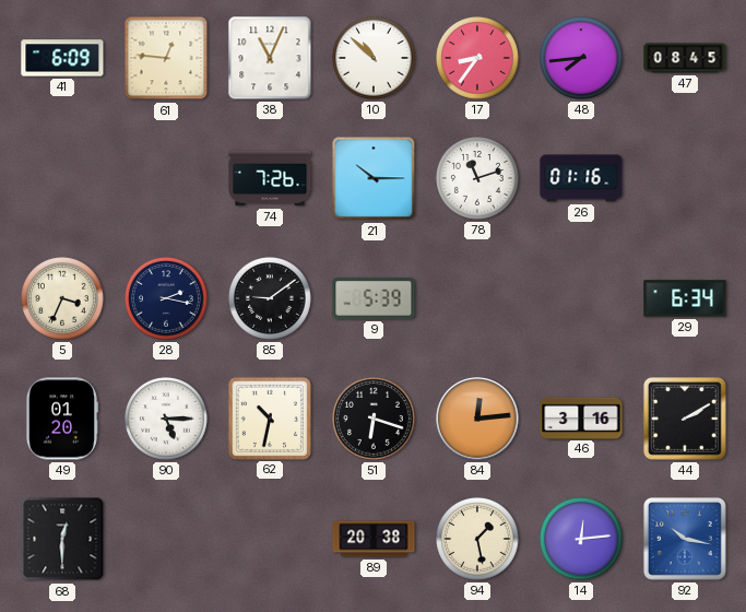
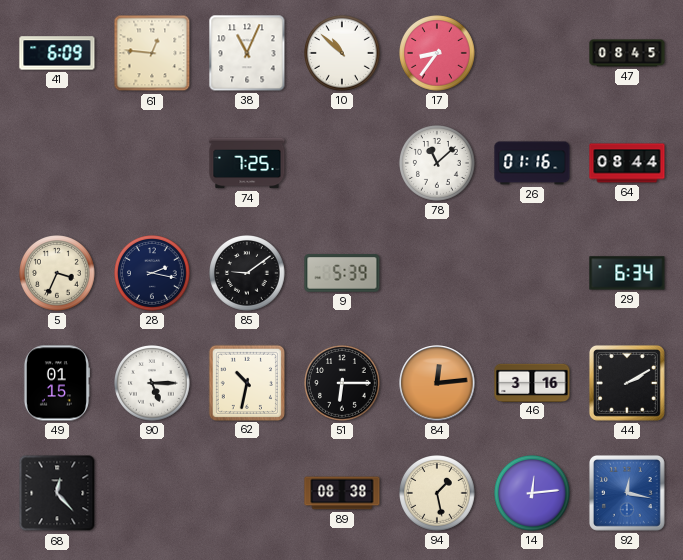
48: 7:44 -> none
74: 7:26 -> 7:25
21: 10:15 -> none
78: 11:12 -> 11:08
64: none -> 08:44
49: 01:20 -> 01:15
51: 6:18 -> 6:15
68: 12:30 -> 12:23
89: 20:38 -> 08:38
92: 10:17 -> 12:17
